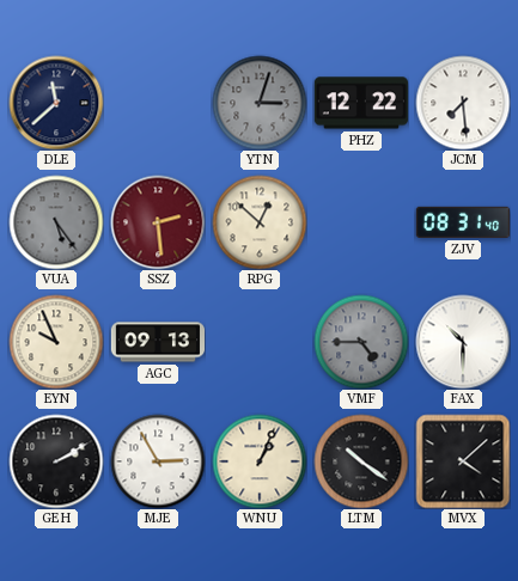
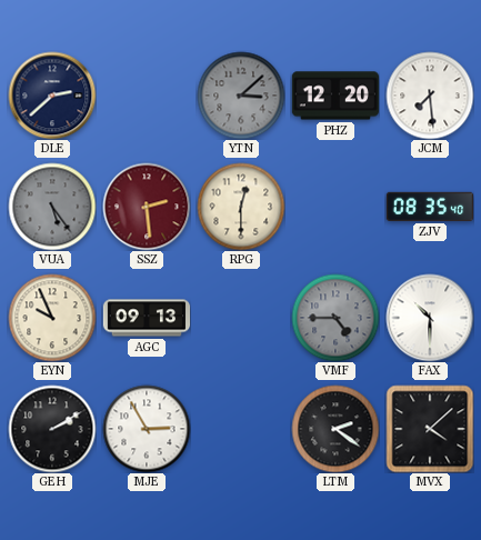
DLE: 11:38 -> 2:38
YTN: 3:03 -> 3:08
PHZ: 12:22 -> 12:20
RPG: 12:52 -> 12:30
ZJV: 08:31 -> 08:35
WNU: 1:04 -> none
LTM: 10:21 -> 2:21
